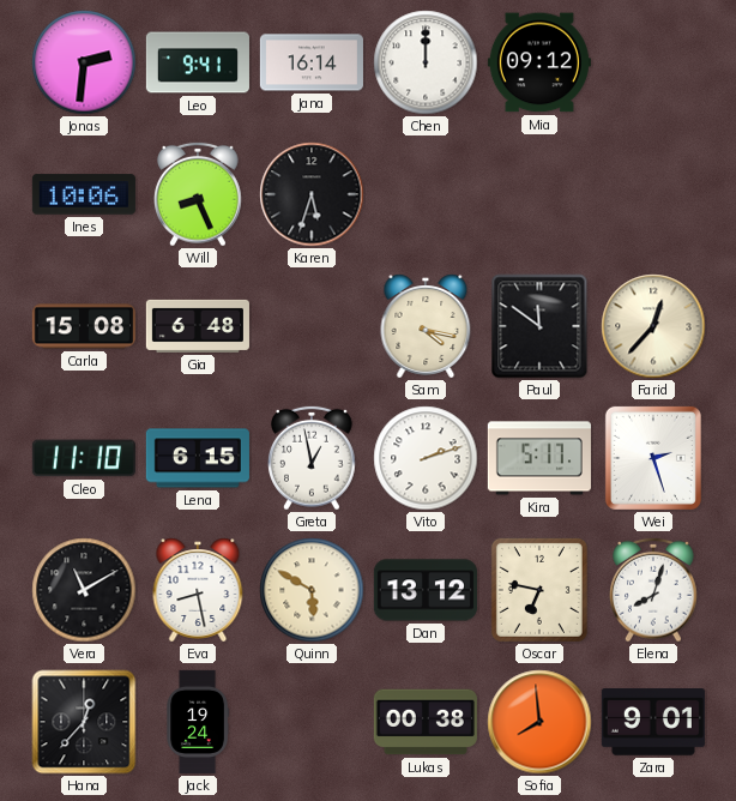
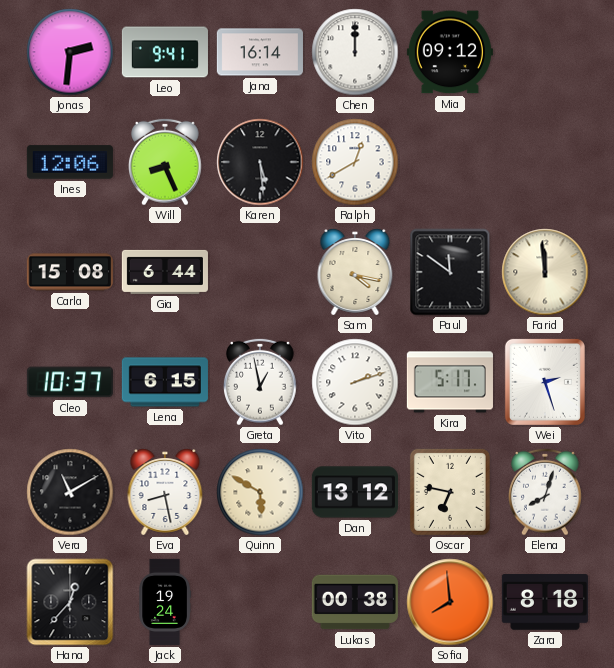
Ines: 10:06 -> 12:06
Karen: 5:33 -> 5:29
Ralph: none -> 12:40
Gia: 6:48 -> 6:44
Farid: 12:37 -> 11:59
Cleo: 11:10 -> 10:37
Zara: 9:01 -> 8:18
